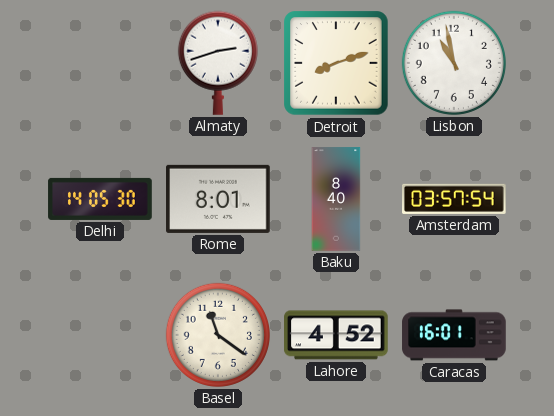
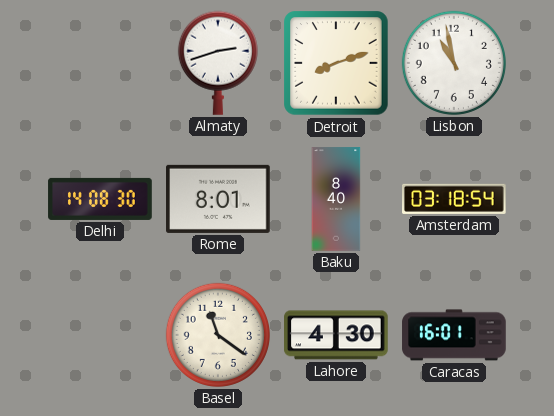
Delhi: 14:05 -> 14:08
Amsterdam: 03:57 -> 03:18
Lahore: 4:52 -> 4:30
